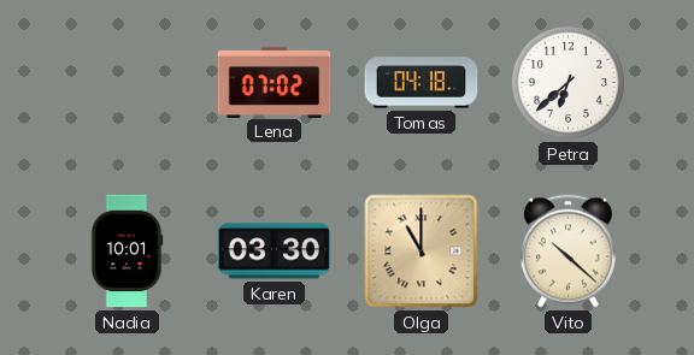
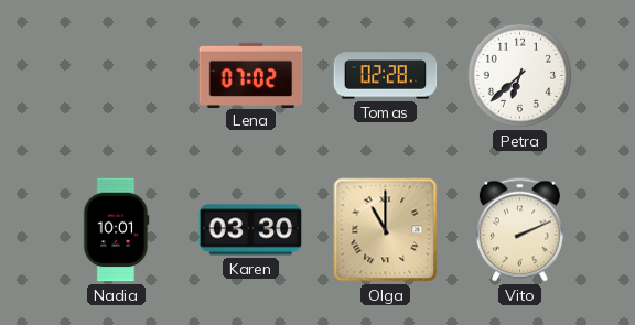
Tomas: 04:18 -> 02:28
Vito: 10:22 -> 2:11
